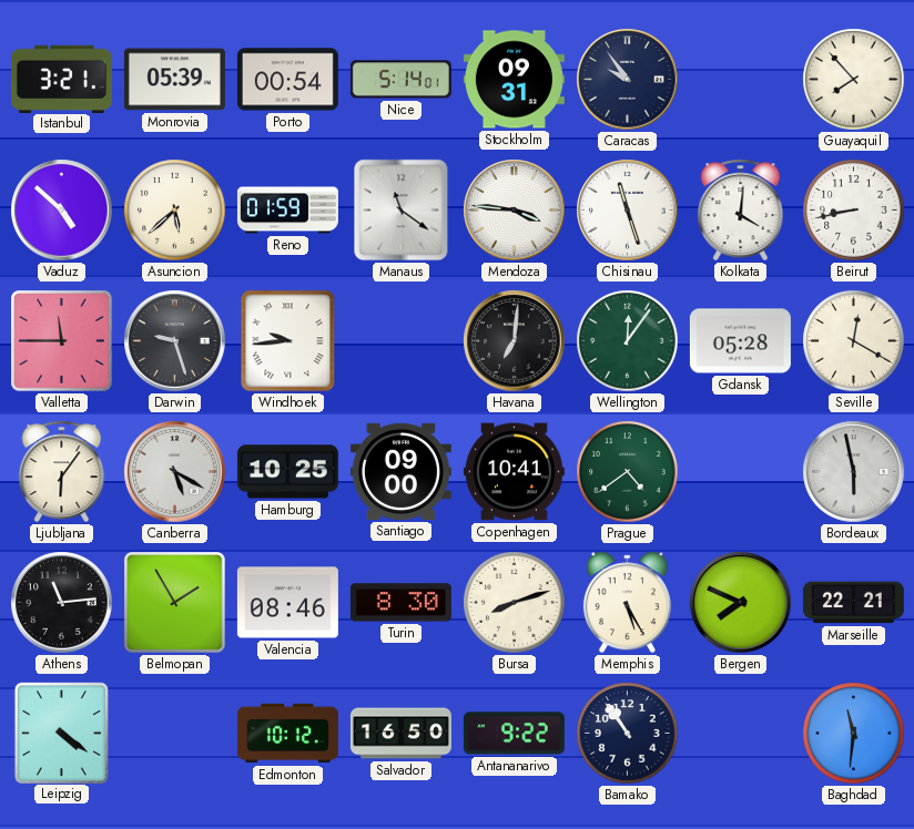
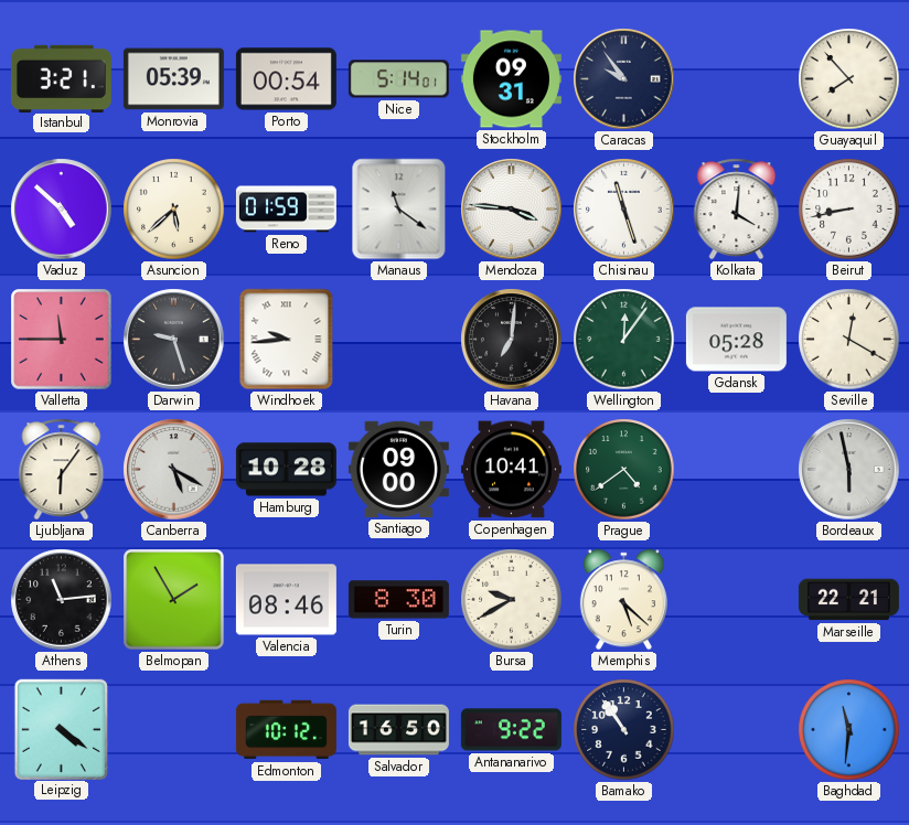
Hamburg: 10:25 -> 10:28
Bursa: 8:12 -> 9:40
Memphis: 5:25 -> 5:22
Bergen: 7:49 -> none
